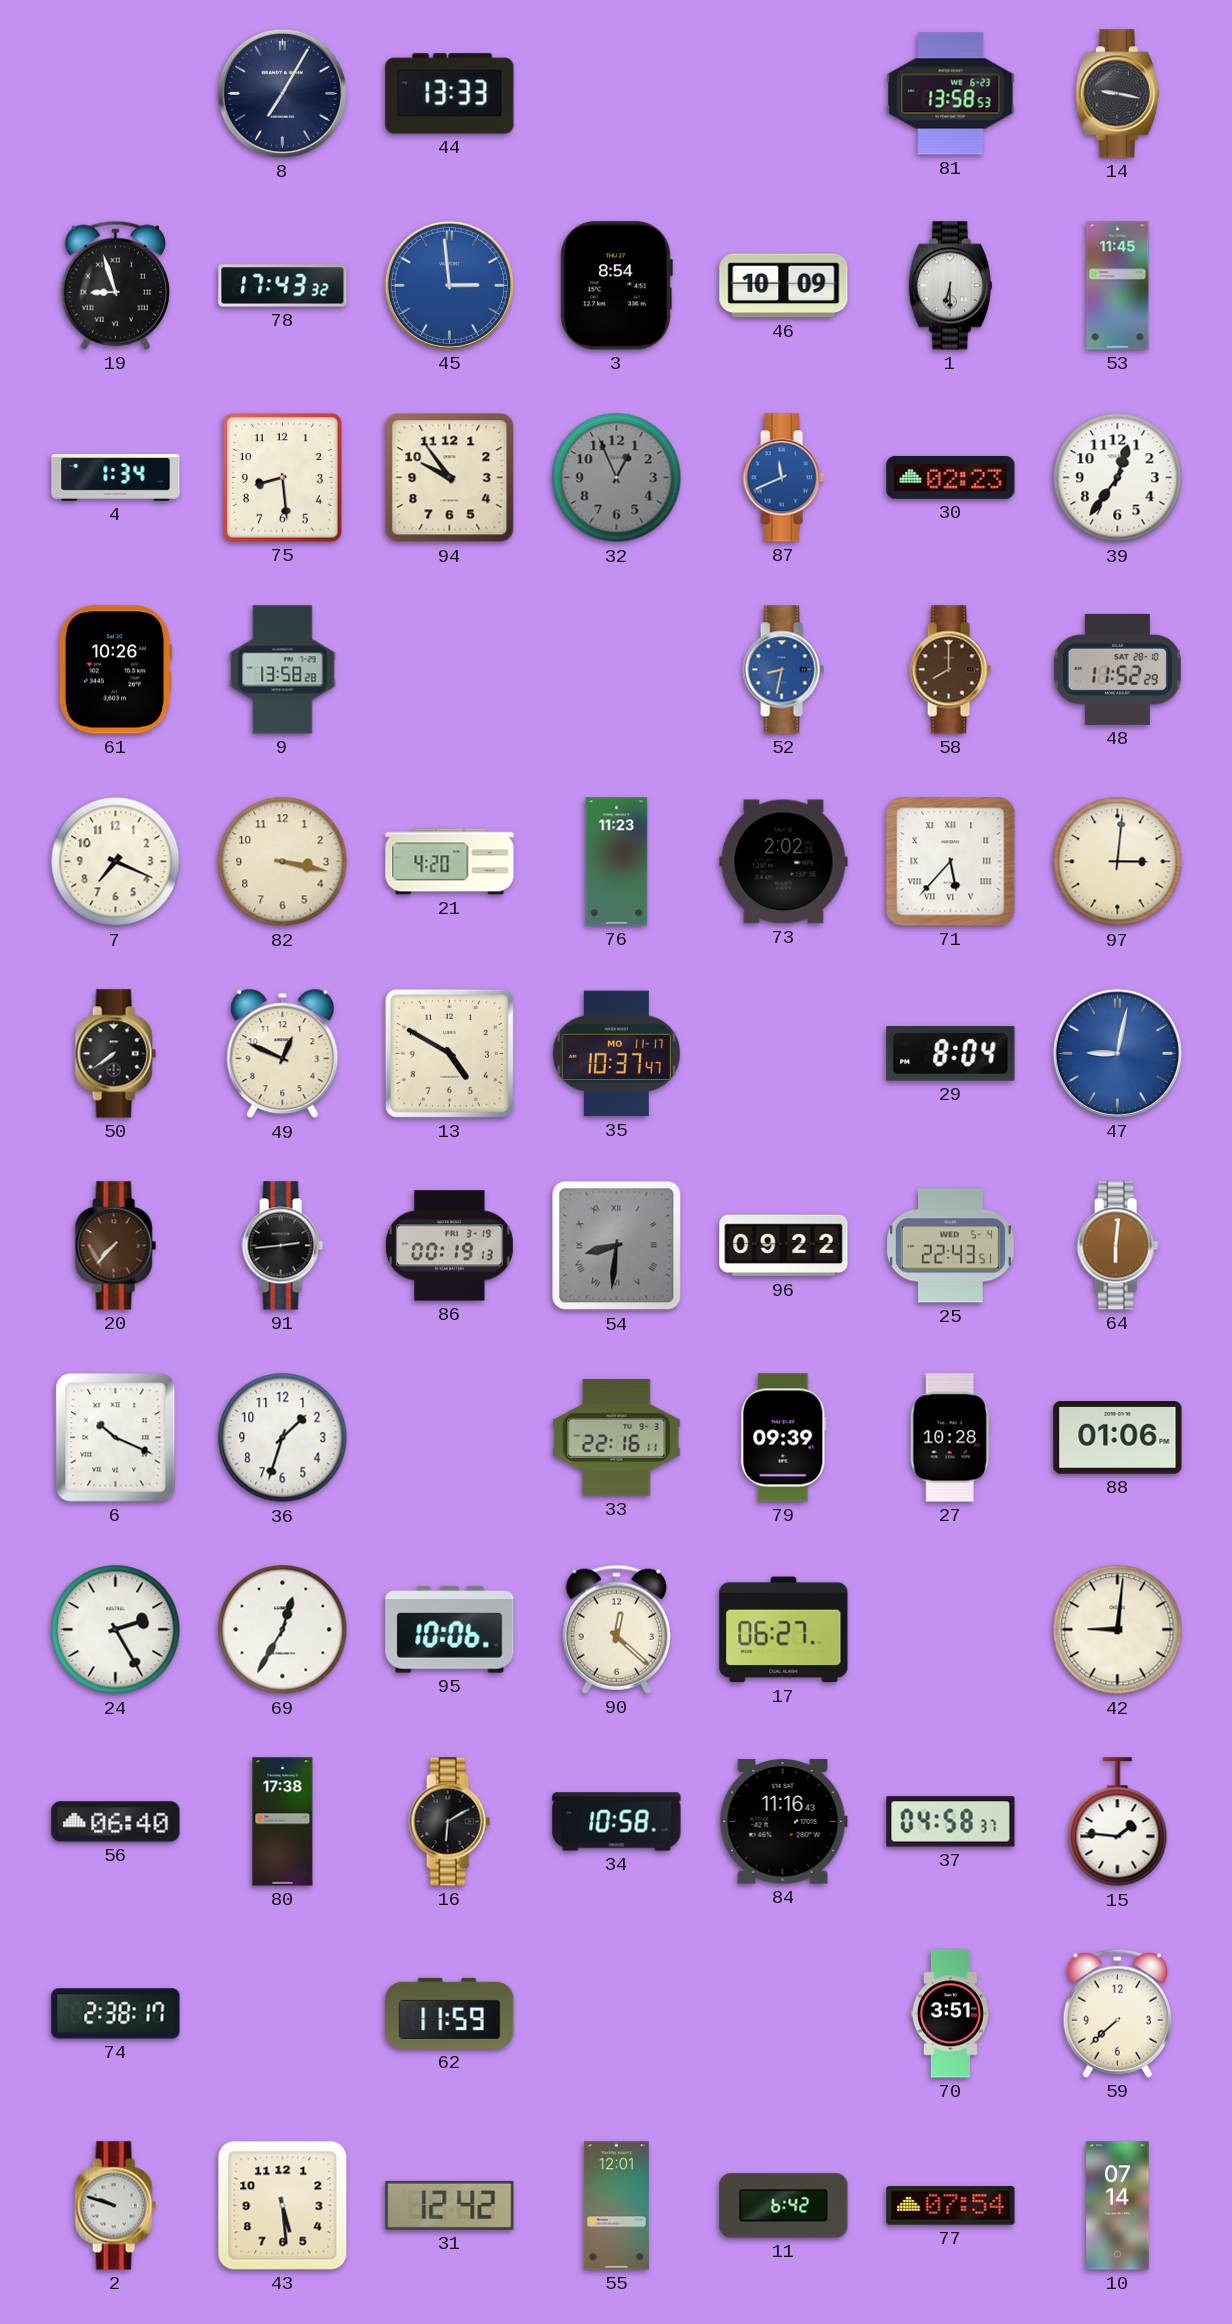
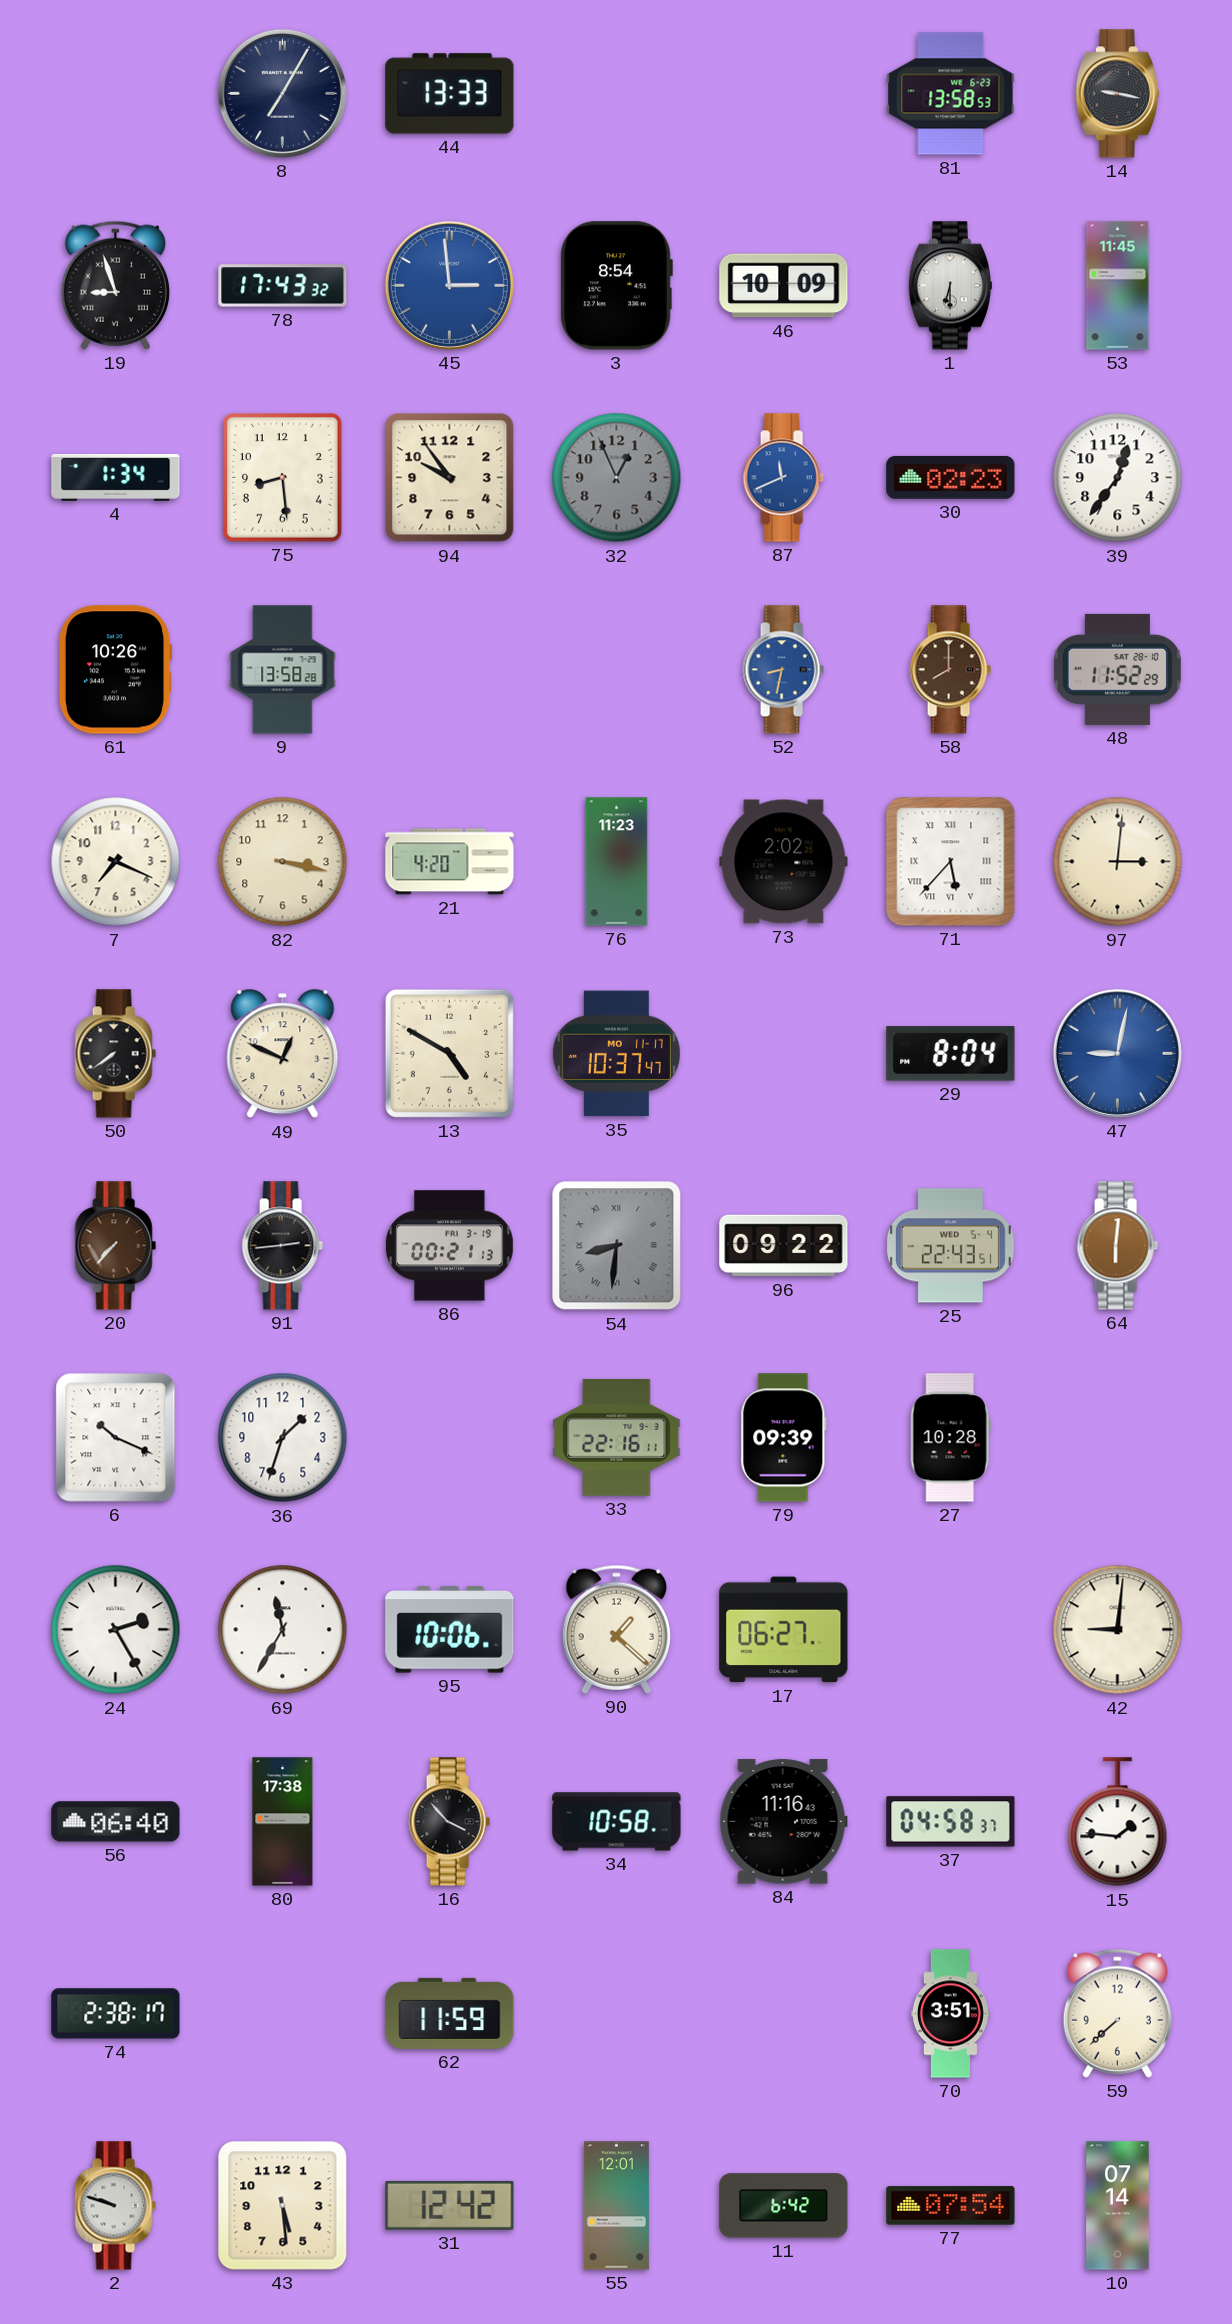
86: 00:19 -> 00:21
88: 01:06 -> none
69: 12:35 -> 11:35
90: 12:22 -> 1:22
16: 6:10 -> 3:53
